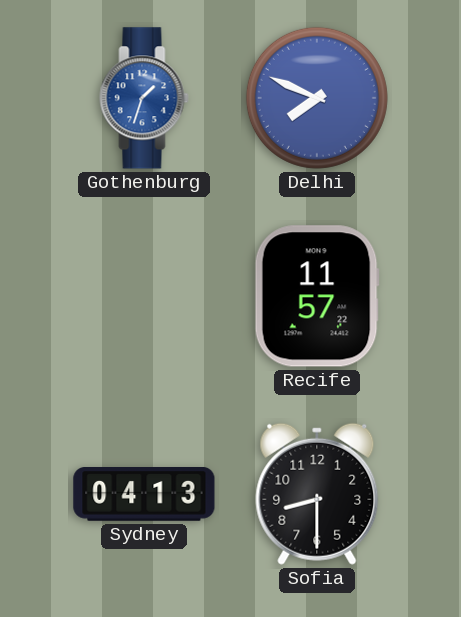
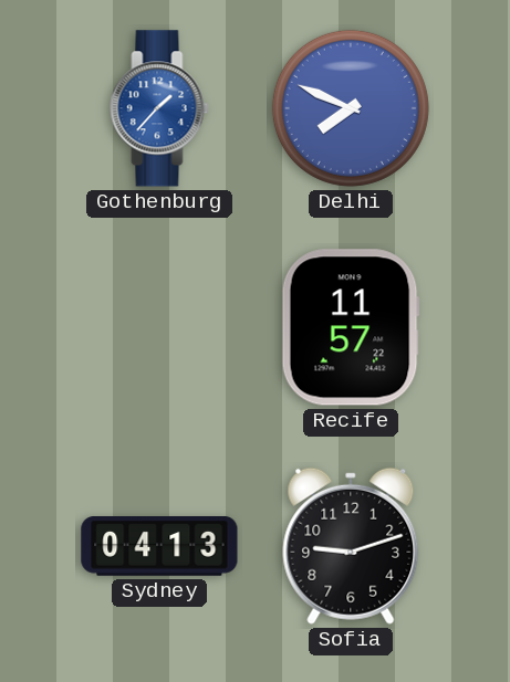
Gothenburg: 1:33 -> 1:37
Sofia: 8:30 -> 9:12
